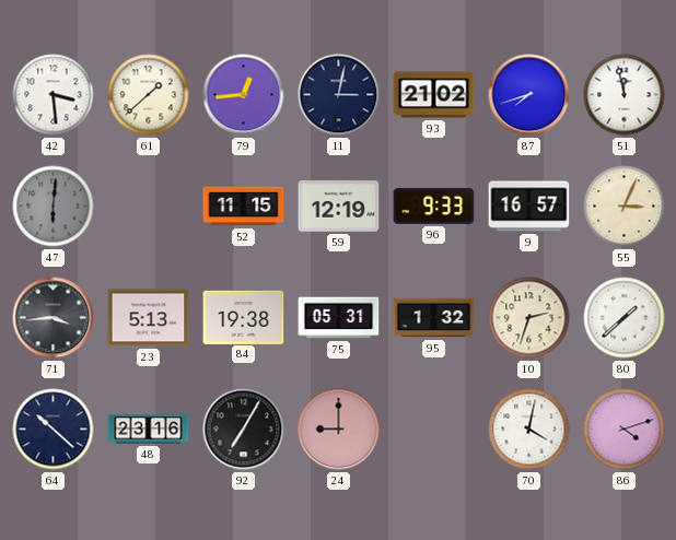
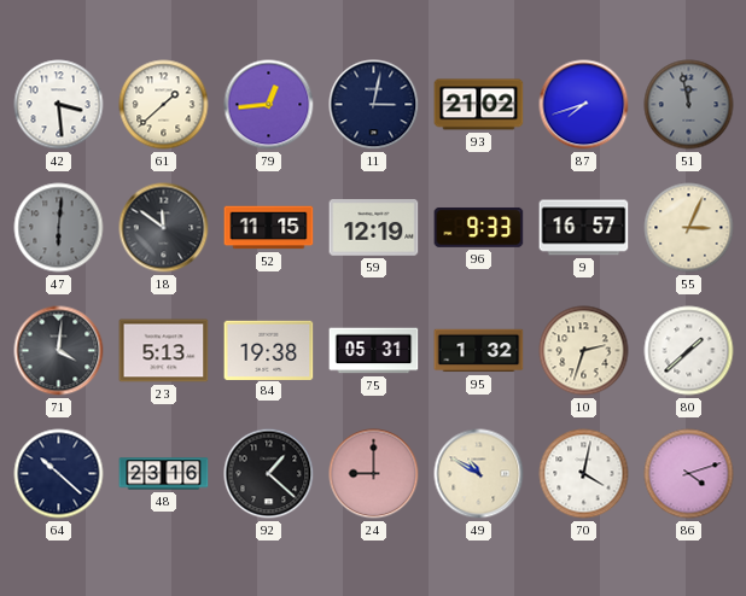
51 dial: white -> grey
18: none -> 11:51
71: 3:44 -> 4:01
92: 7:05 -> 1:22
49: none -> 10:50
